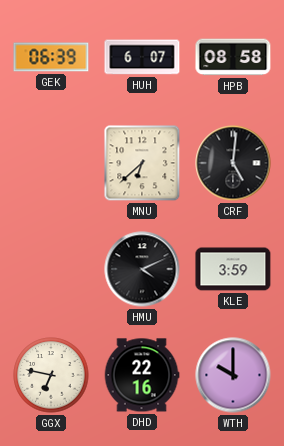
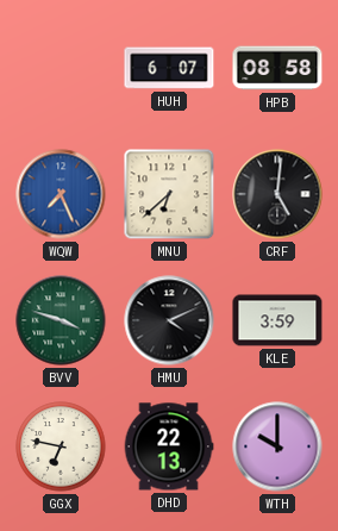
GEK: 06:39 -> none
WQW: none -> 7:26
BVV: none -> 3:48
DHD: 22:16 -> 22:13
